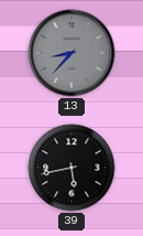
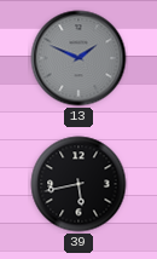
13: 8:37 -> 1:49
